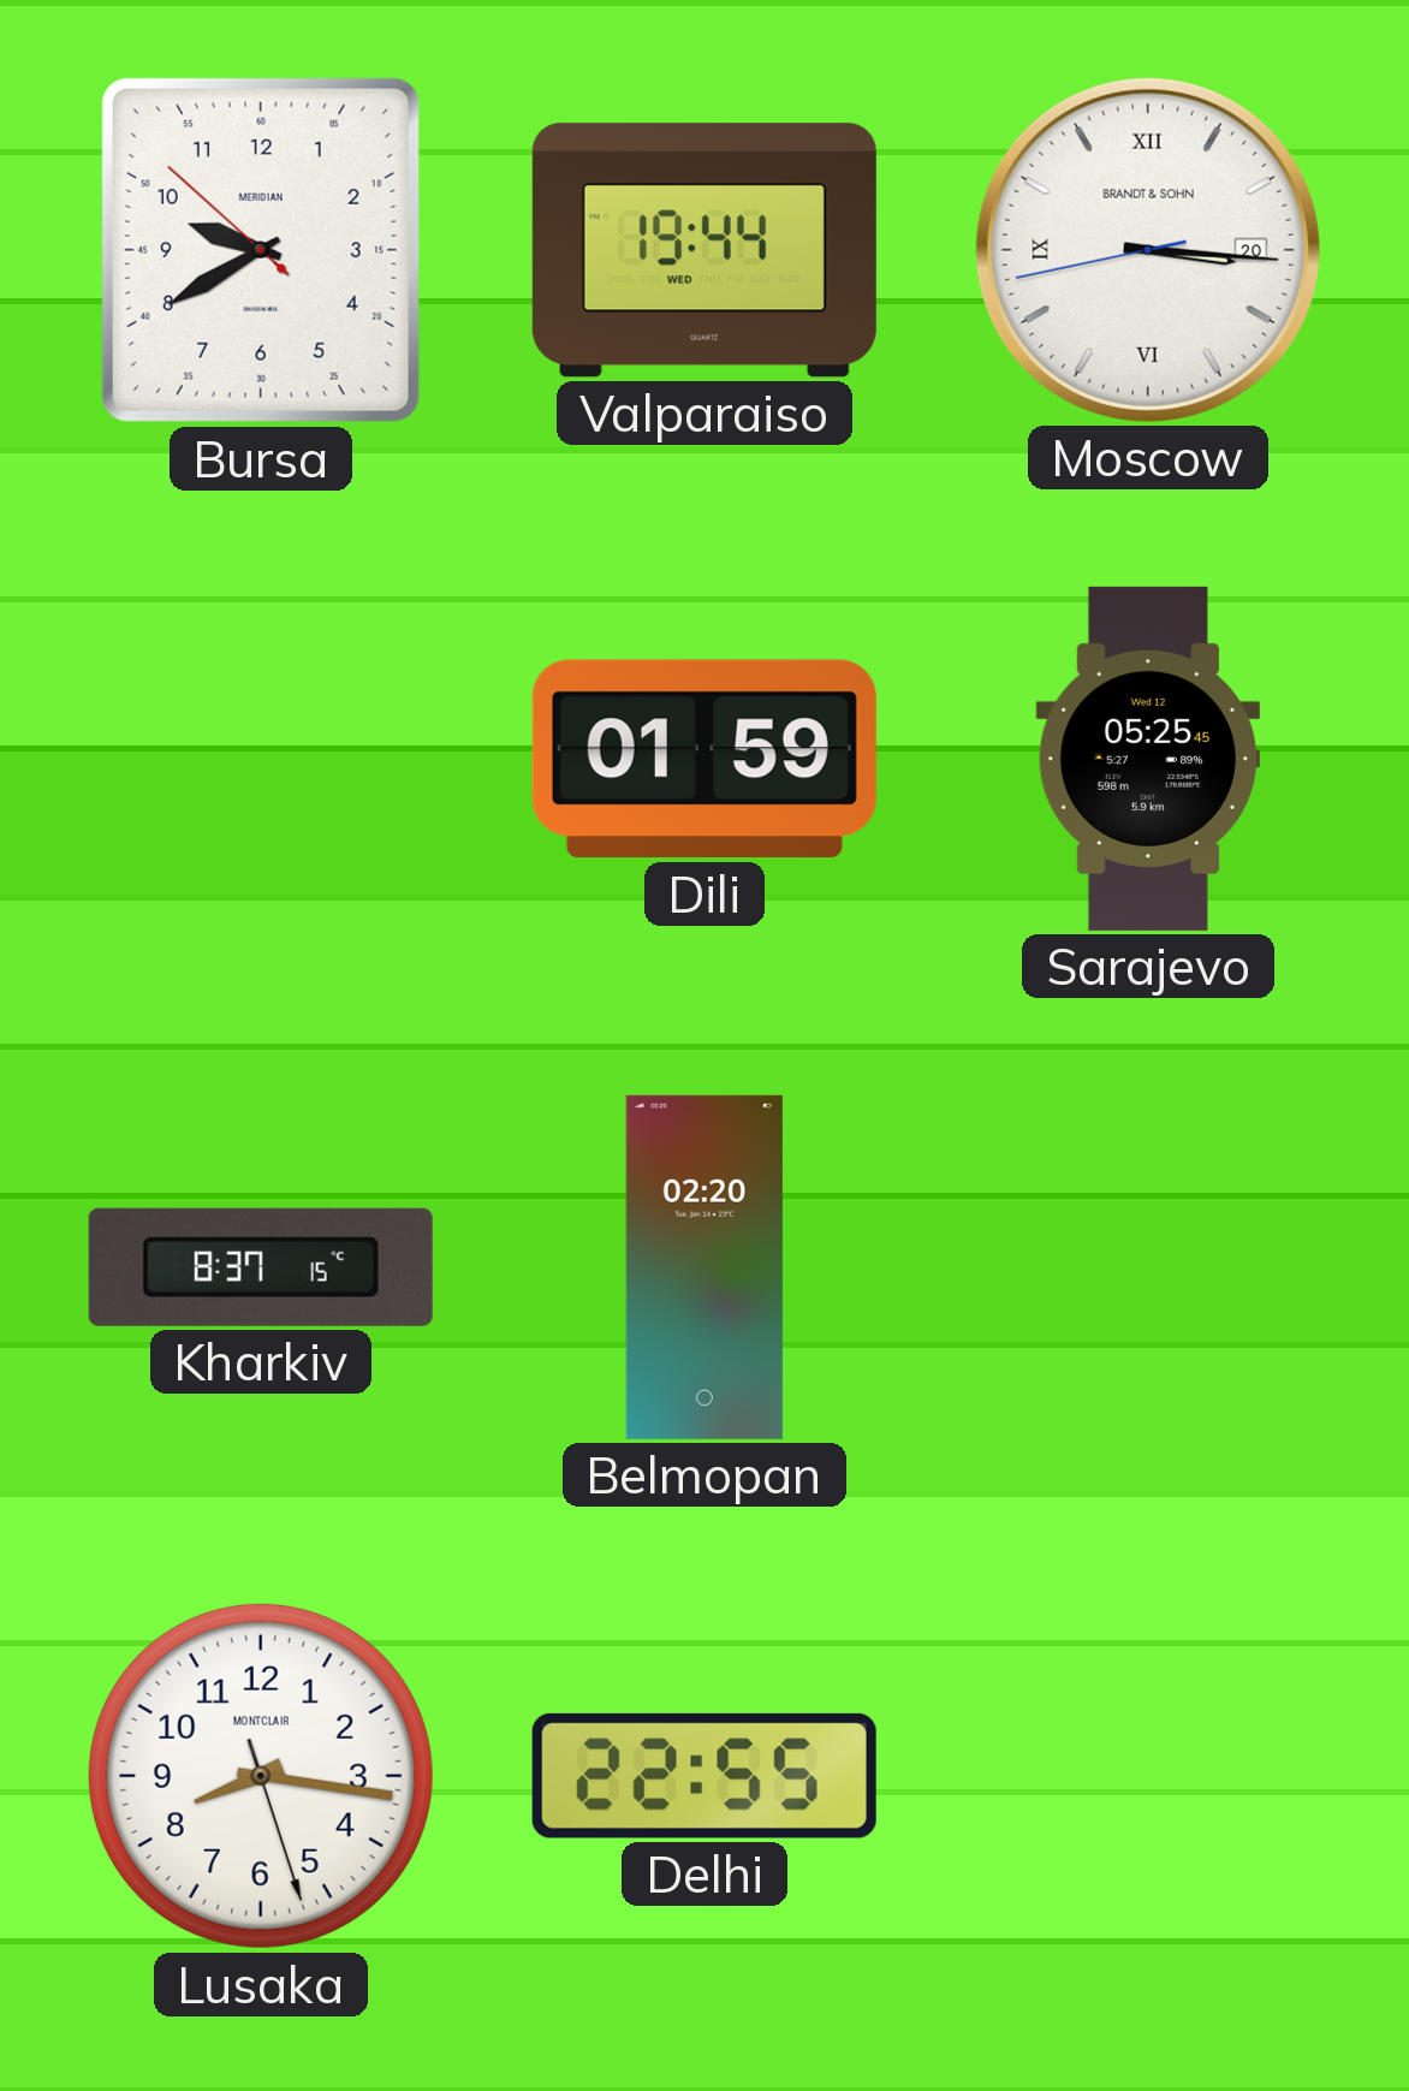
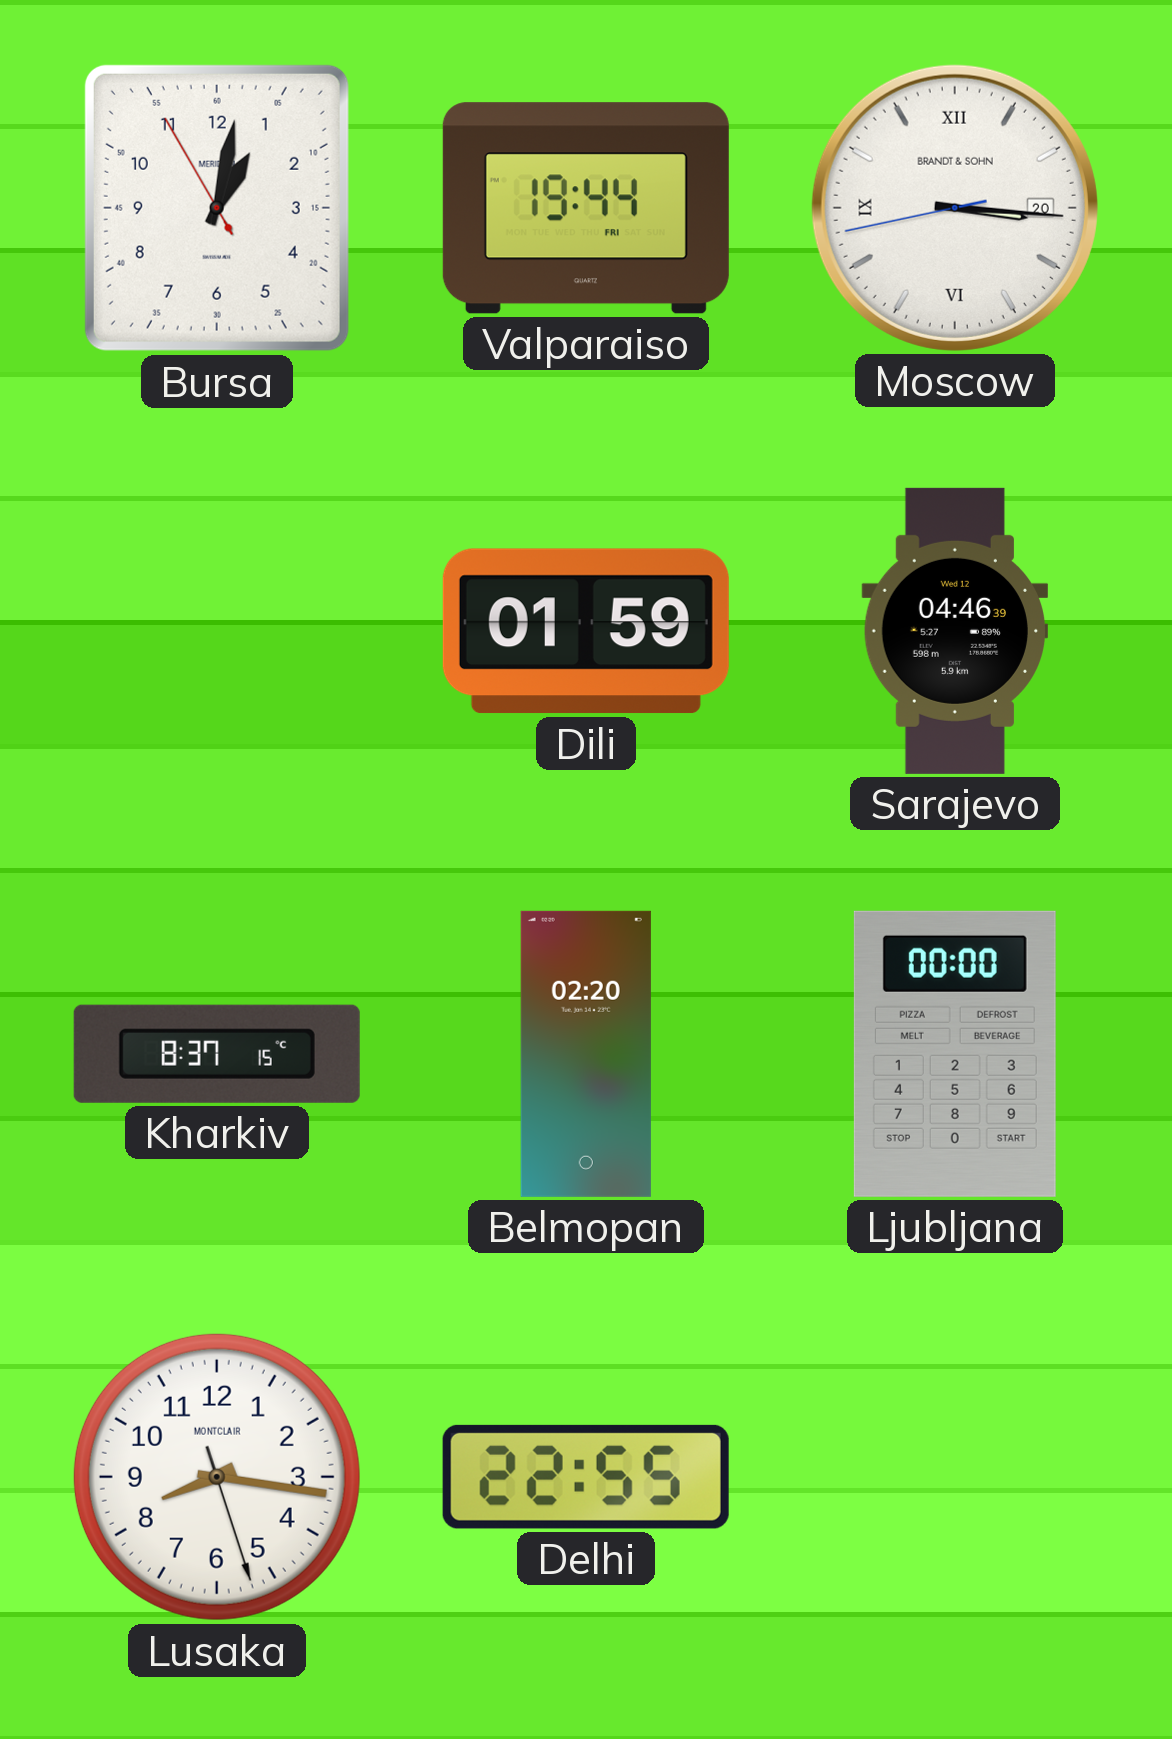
Bursa: 9:39 -> 1:01
Valparaiso date: WED -> FRI
Sarajevo: 05:25 -> 04:46
Ljubljana: none -> 00:00
